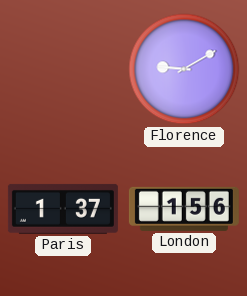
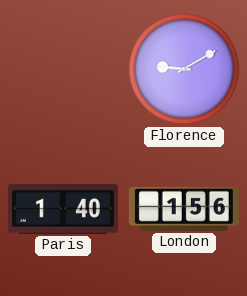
Paris: 1:37 -> 1:40
